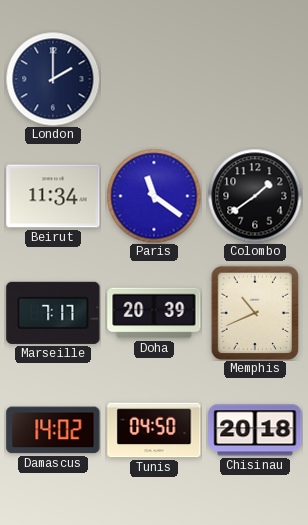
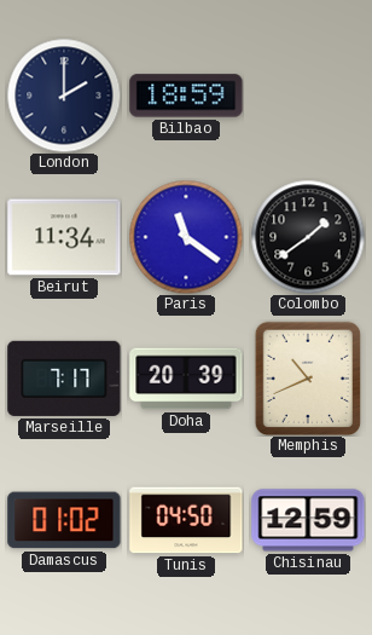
Bilbao: none -> 18:59
Damascus: 14:02 -> 01:02
Chisinau: 20:18 -> 12:59
